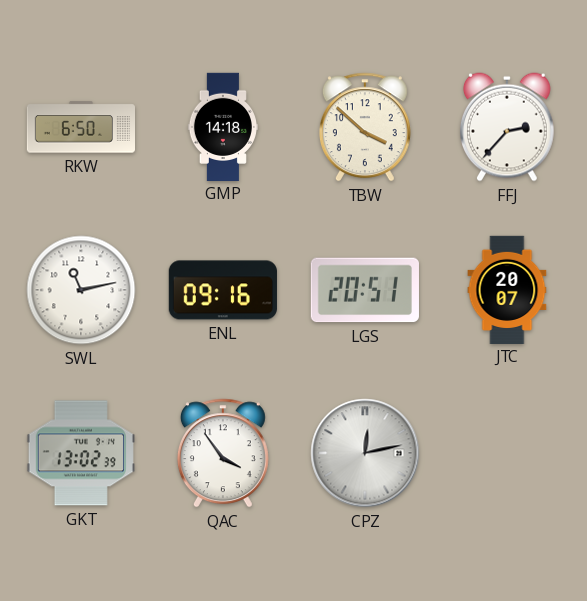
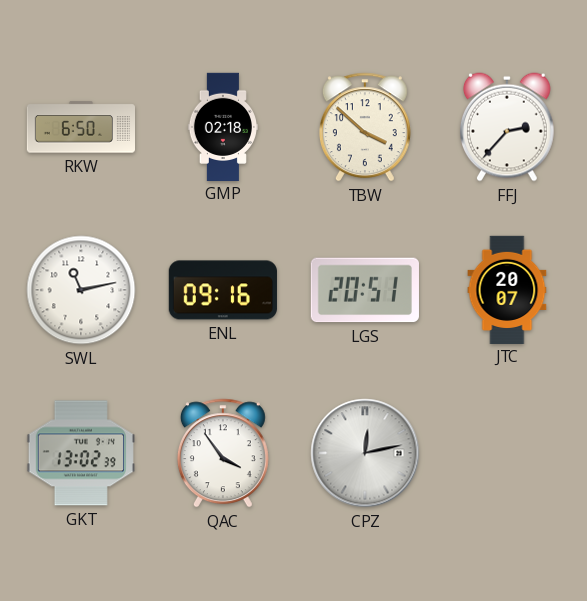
GMP: 14:18 -> 02:18
